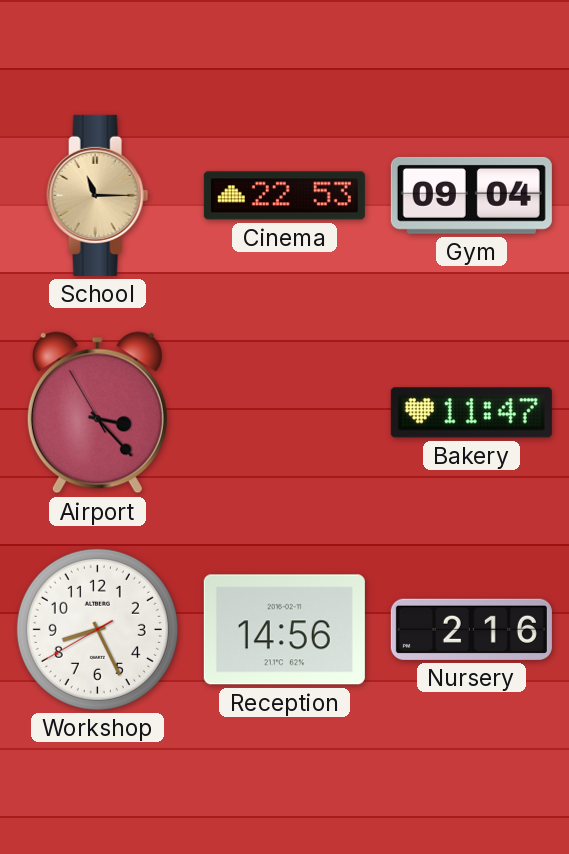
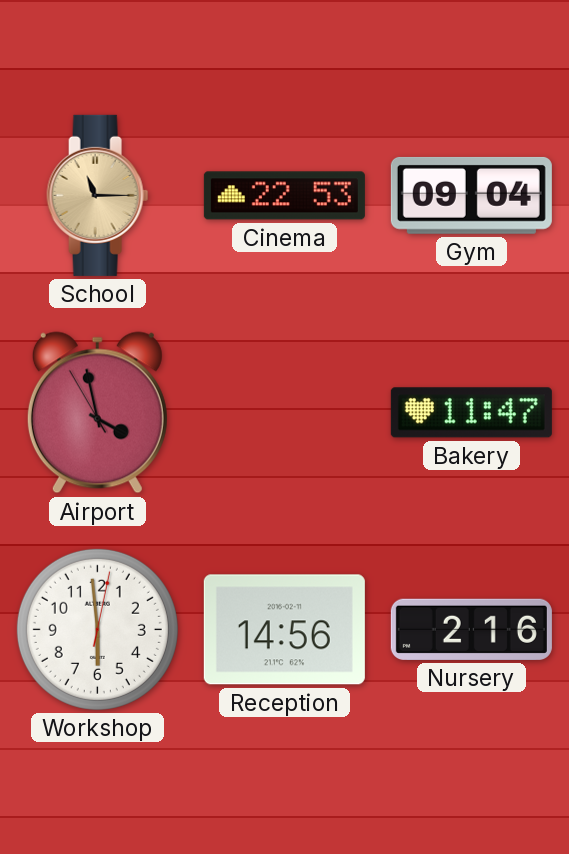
Airport: 3:22 -> 3:57
Workshop: 8:25 -> 5:59
